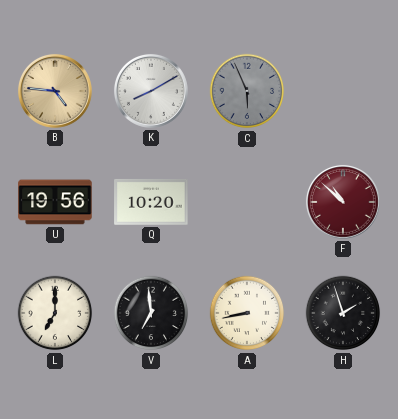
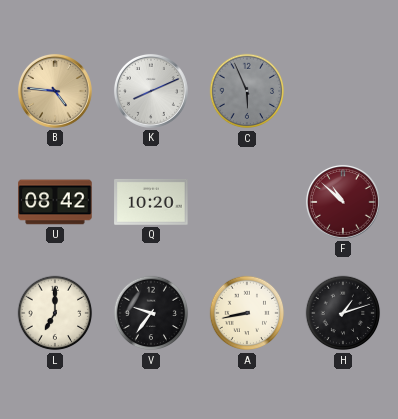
K: 8:10 -> 8:11
U: 19:56 -> 08:42
V: 6:59 -> 9:36
H: 1:57 -> 1:12
